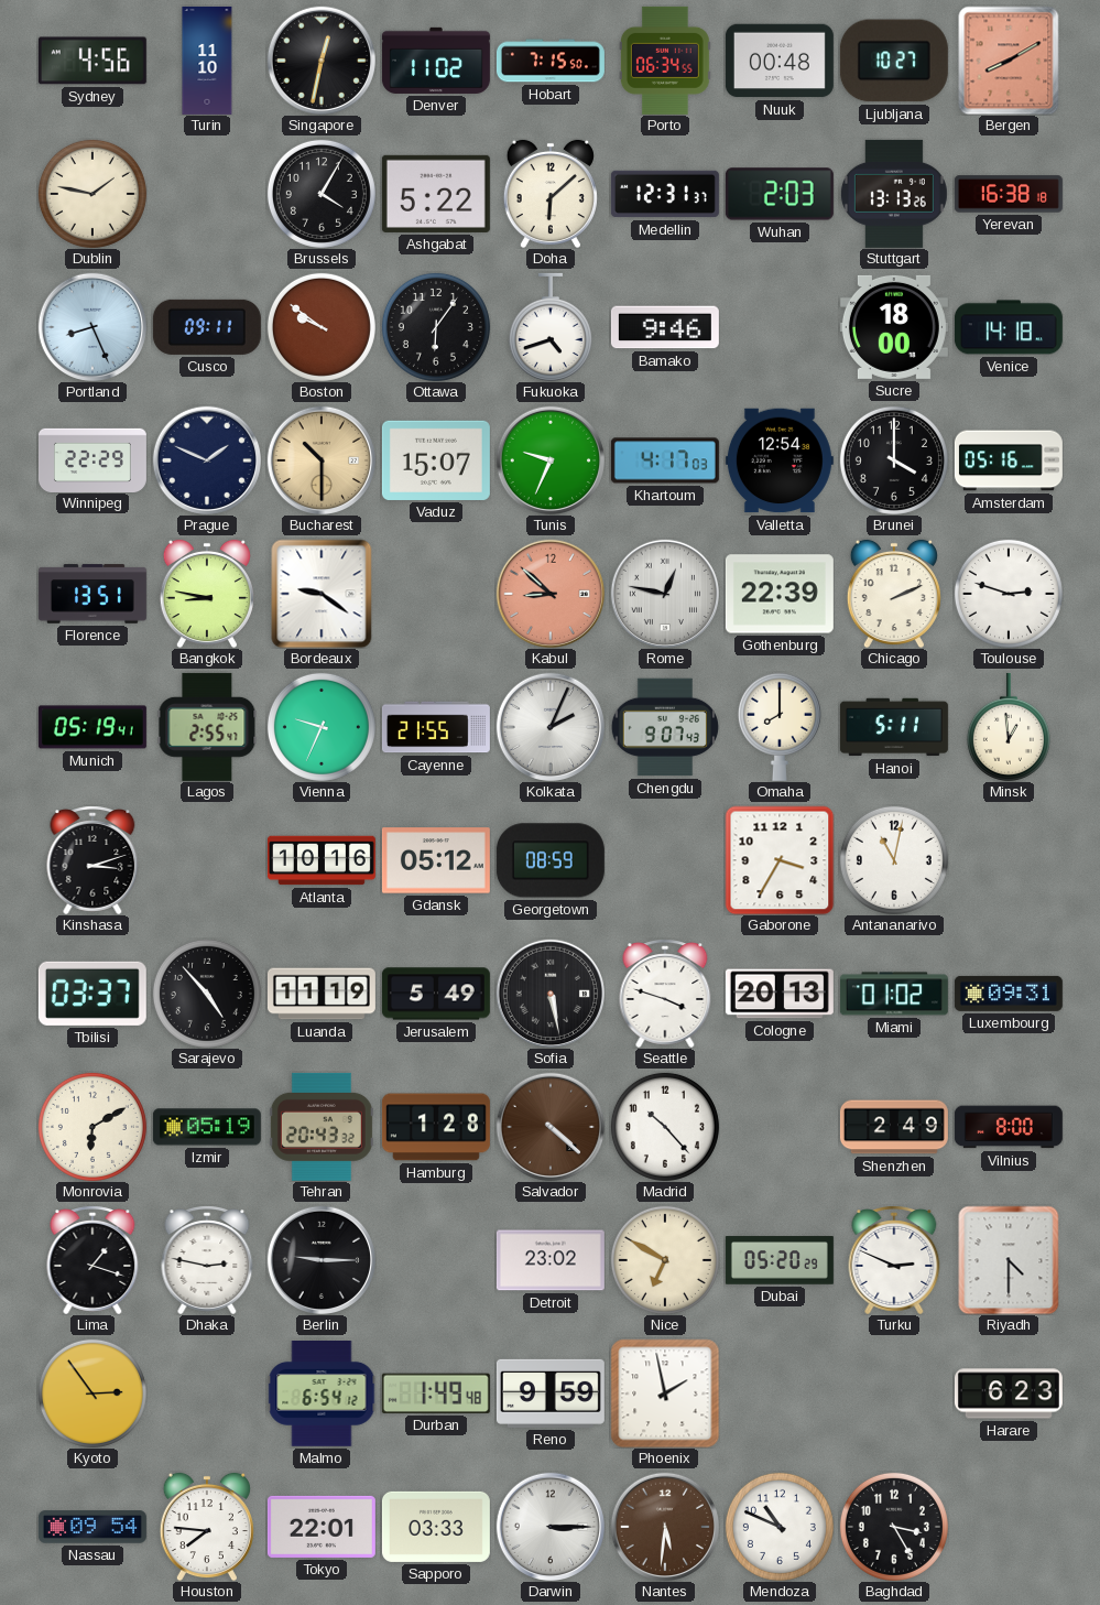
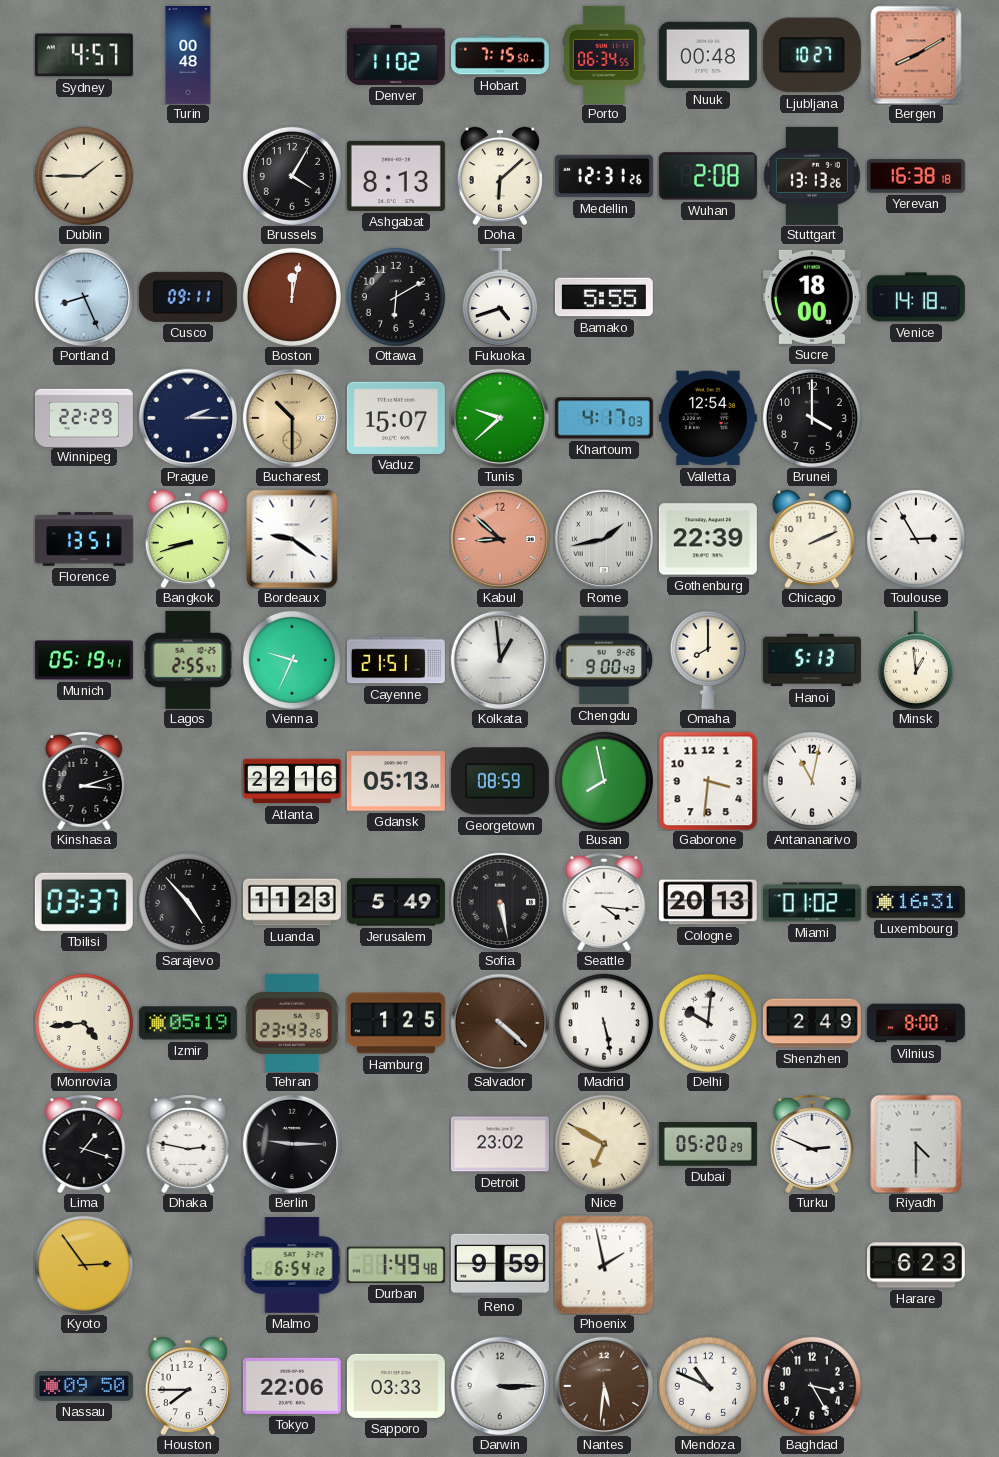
Sydney: 4:56 -> 4:57
Turin: 11:10 -> 00:48
Singapore: 12:32 -> none
Dublin: 1:47 -> 1:45
Ashgabat: 5:22 -> 8:13
Medellin: 12:31:37 -> 12:31:26
Wuhan: 2:03 -> 2:08
Boston: 9:51 -> 12:02
Ottawa: 6:06 -> 6:10
Bamako: 9:46 -> 5:55
Prague: 1:49 -> 2:15
Tunis: 9:34 -> 9:38
Amsterdam: 05:16 -> none
Bangkok: 8:47 -> 8:42
Rome: 12:47 -> 1:43
Toulouse: 2:48 -> 2:55
Cayenne: 21:55 -> 21:51
Kolkata: 2:04 -> 12:59
Chengdu: 9:07 -> 9:00
Hanoi: 5:11 -> 5:13
Atlanta: 10:16 -> 22:16
Gdansk: 05:12 -> 05:13
Busan: none -> 7:58
Gaborone: 3:35 -> 3:31
Luanda: 11:19 -> 11:23
Seattle: 3:48 -> 4:16
Luxembourg: 09:31 -> 16:31
Monrovia: 6:10 -> 4:44
Tehran: 20:43 -> 23:43
Hamburg: 1:28 -> 1:25
Madrid: 10:23 -> 5:28
Delhi: none -> 10:01
Nassau: 09:54 -> 09:50
Houston: 7:46 -> 7:45
Tokyo: 22:01 -> 22:06
